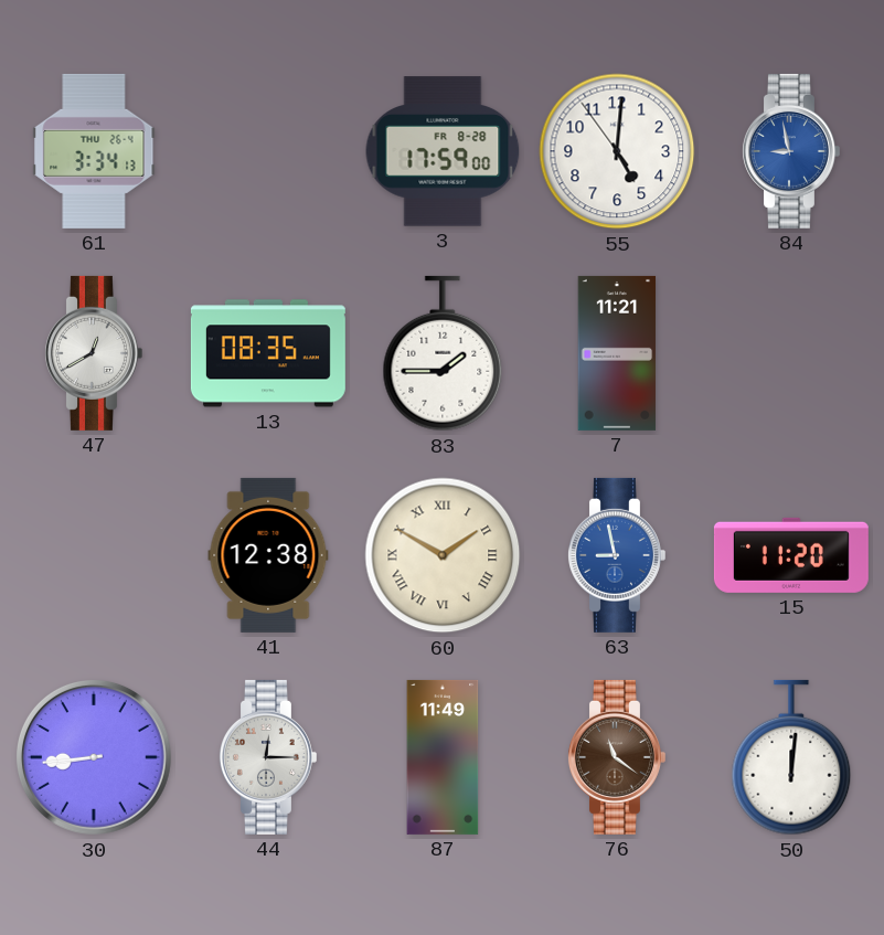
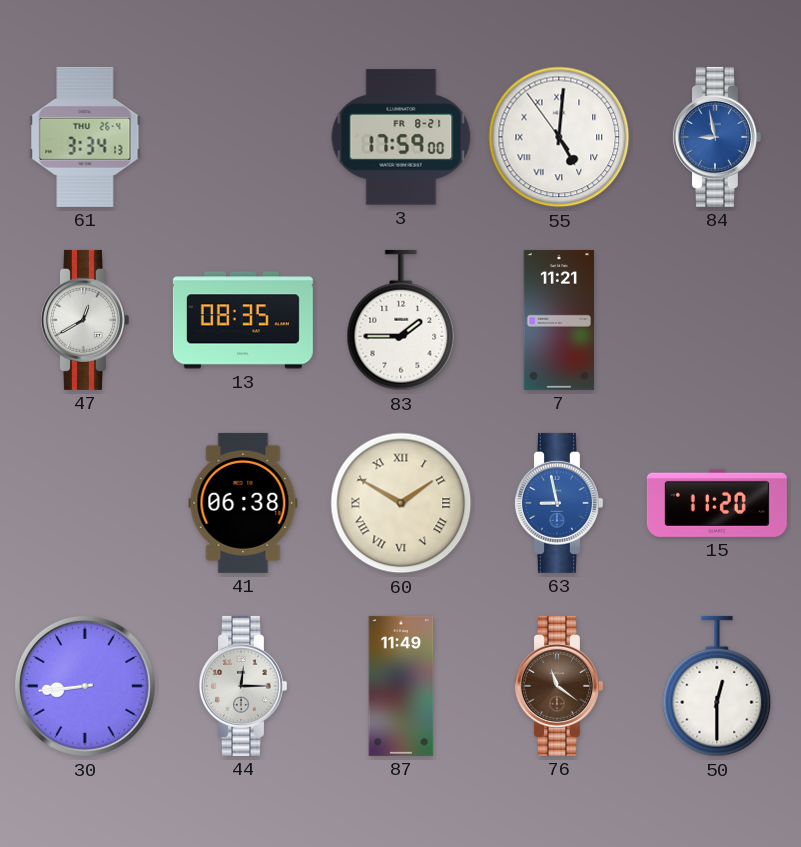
3 date: FR 8-28 -> FR 8-21
55 numerals: Arabic -> Roman
41: 12:38 -> 06:38
50: 12:01 -> 12:30
